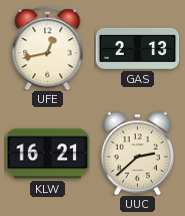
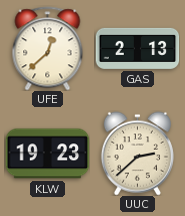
UFE: 12:43 -> 12:38
KLW: 16:21 -> 19:23
